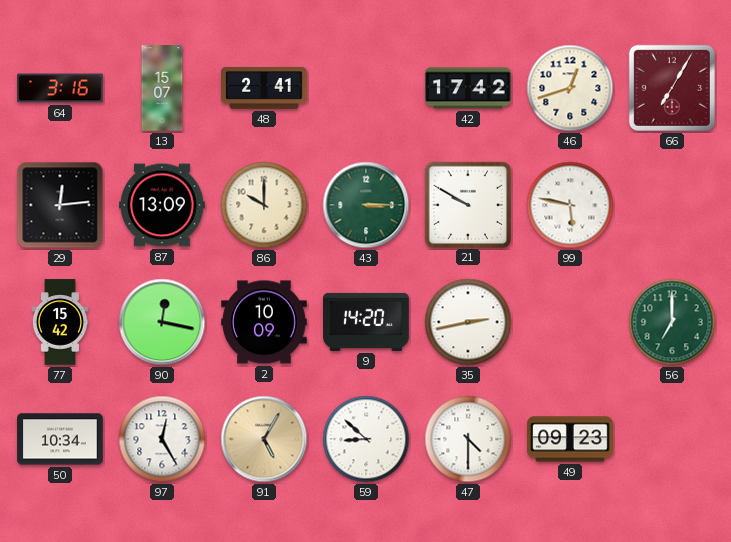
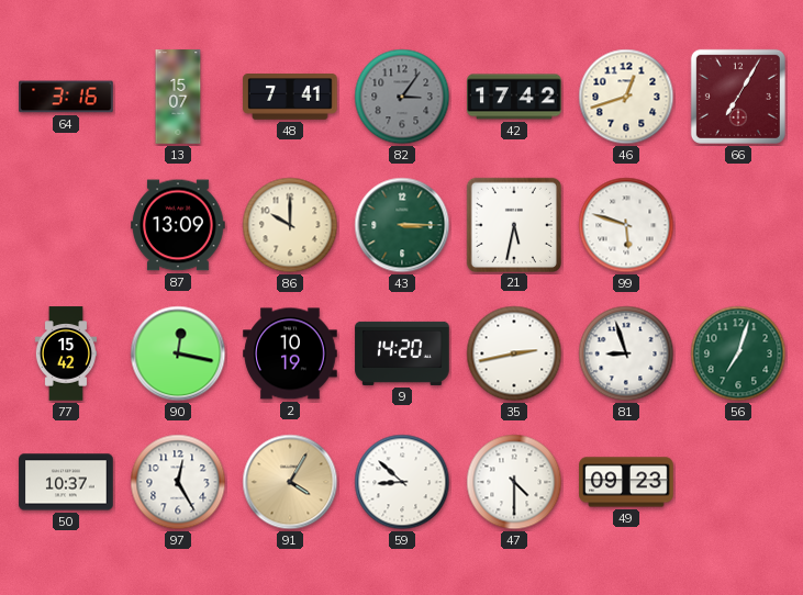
48: 2:41 -> 7:41
82: none -> 3:06
29: 12:14 -> none
21: 9:50 -> 5:32
99: 5:47 -> 5:48
2: 10:09 -> 10:19
81: none -> 8:57
56: 7:00 -> 7:03
50: 10:34 -> 10:37
91: 5:05 -> 4:05
